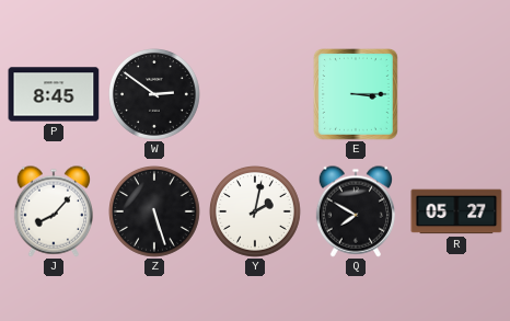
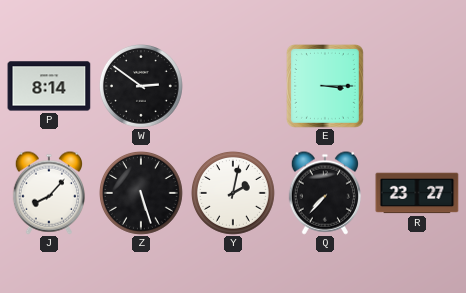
P: 8:45 -> 8:14
Q: 7:50 -> 7:37
R: 05:27 -> 23:27
